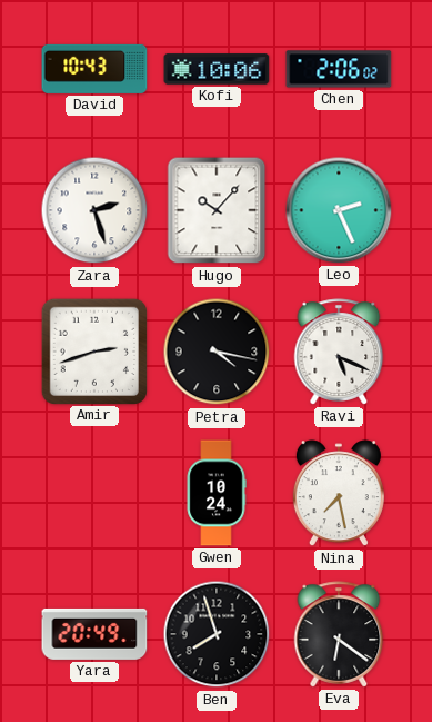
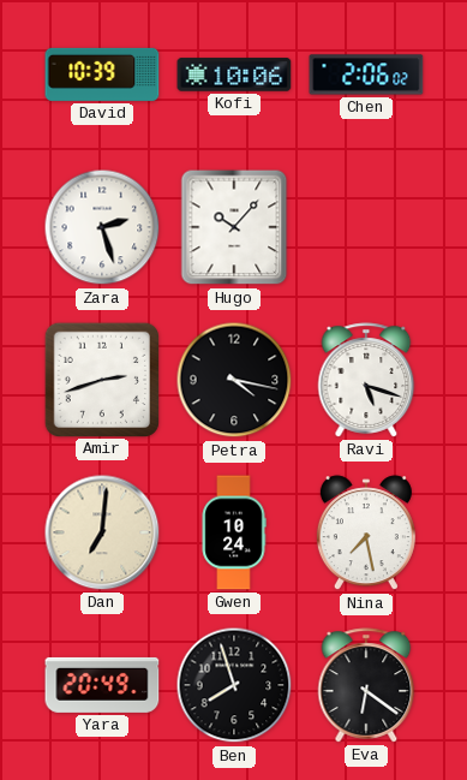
David: 10:43 -> 10:39
Leo: 2:26 -> none
Ravi: 5:19 -> 5:18
Dan: none -> 7:01
